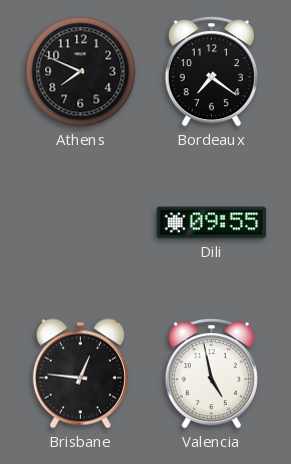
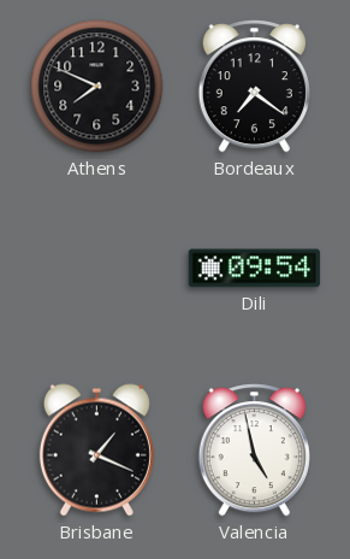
Dili: 09:55 -> 09:54
Brisbane: 12:46 -> 1:19
